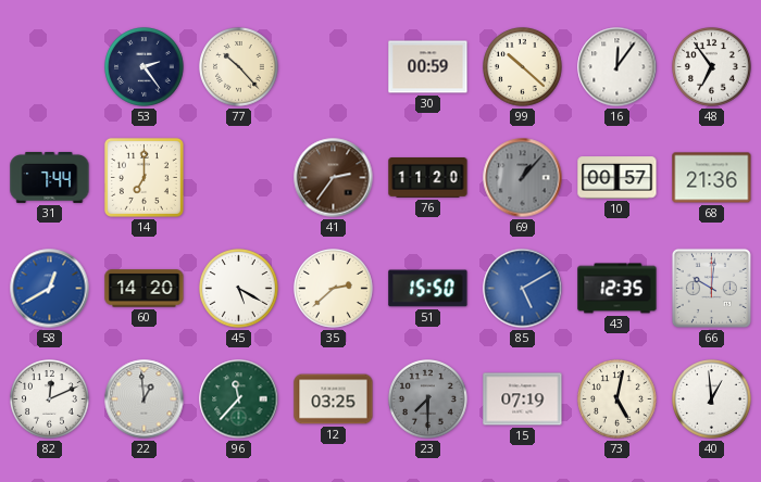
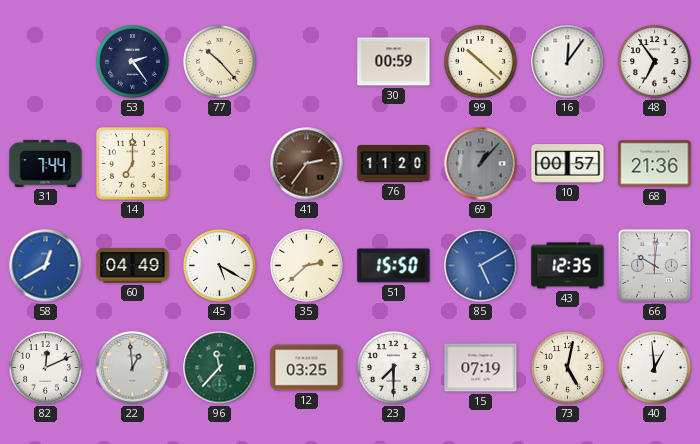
60: 14:20 -> 04:49
23 dial: grey -> white
